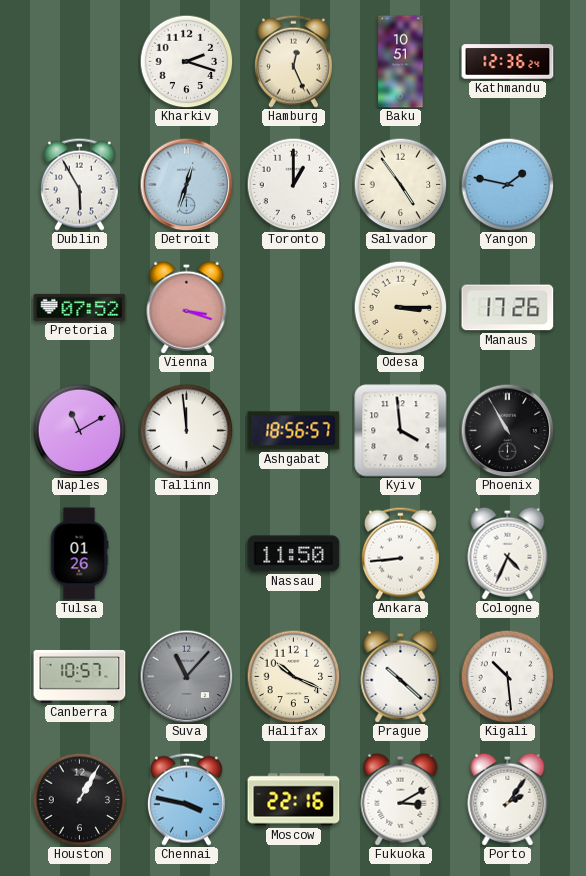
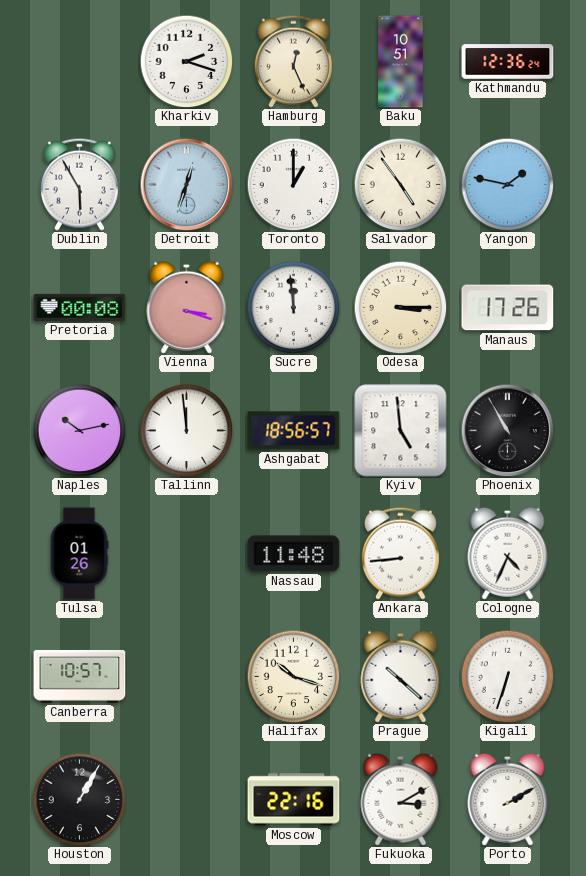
Pretoria: 07:52 -> 00:08
Sucre: none -> 11:59
Naples: 11:10 -> 10:13
Kyiv: 3:59 -> 4:59
Nassau: 11:50 -> 11:48
Suva: 11:07 -> none
Halifax: 10:19 -> 10:18
Kigali: 10:29 -> 6:33
Chennai: 3:47 -> none
Porto: 2:06 -> 2:10
